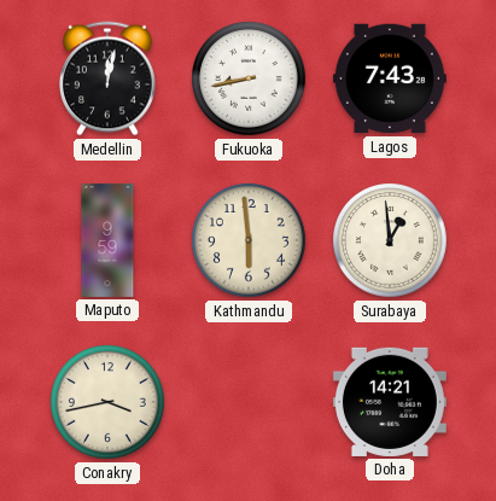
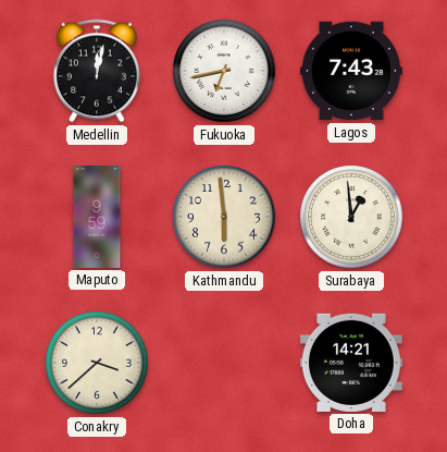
Fukuoka: 8:43 -> 6:43
Conakry: 3:43 -> 3:38
